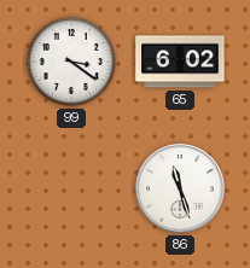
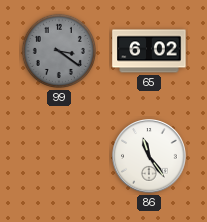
99 dial: white -> grey
86: 11:27 -> 11:24
